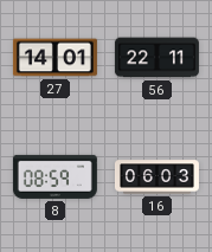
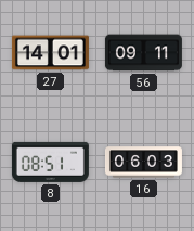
56: 22:11 -> 09:11
8: 08:59 -> 08:51
